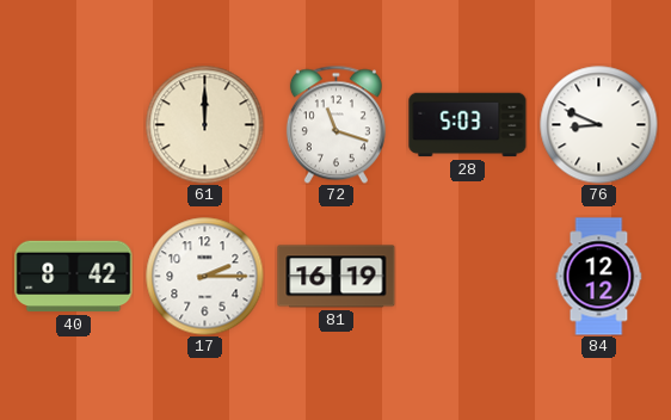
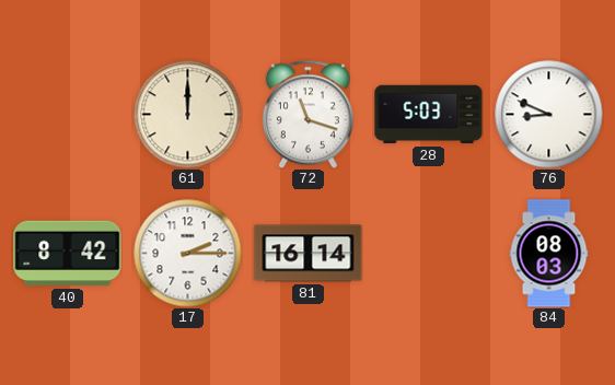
81: 16:19 -> 16:14
84: 12:12 -> 08:03
